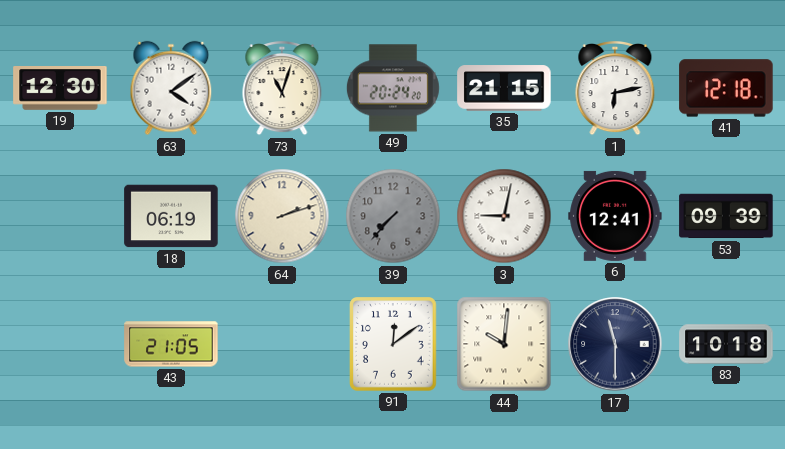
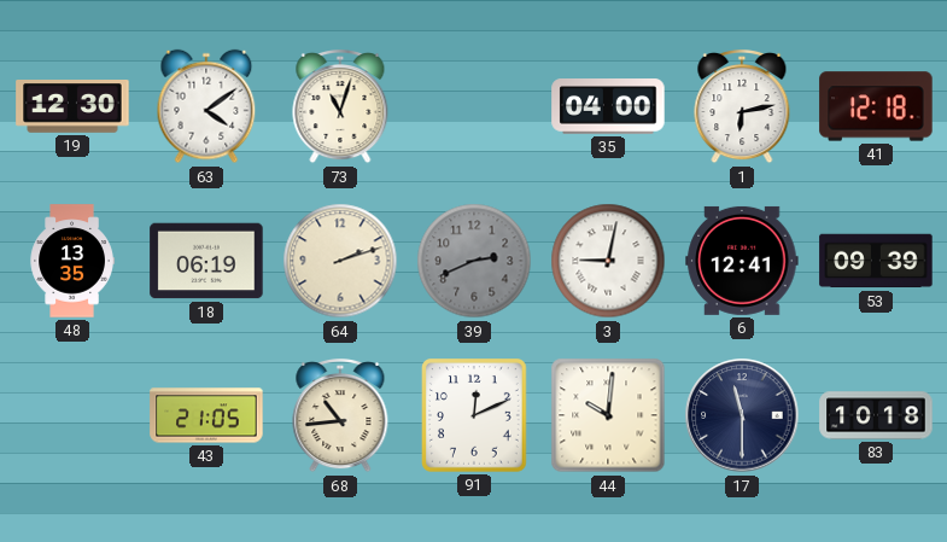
49: 20:24 -> none
35: 21:15 -> 04:00
48: none -> 13:35
39: 7:37 -> 2:41
68: none -> 10:44
91: 12:09 -> 12:11
